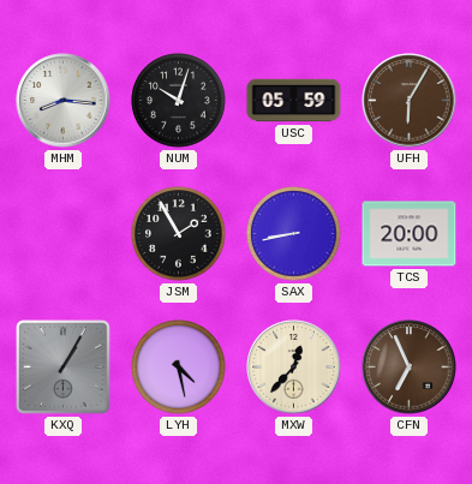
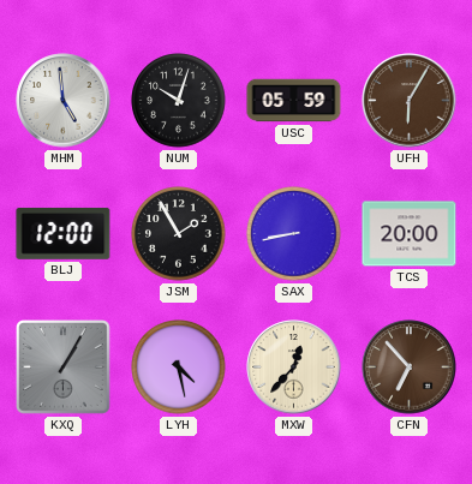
MHM: 8:16 -> 4:59
BLJ: none -> 12:00
CFN: 6:56 -> 6:53
